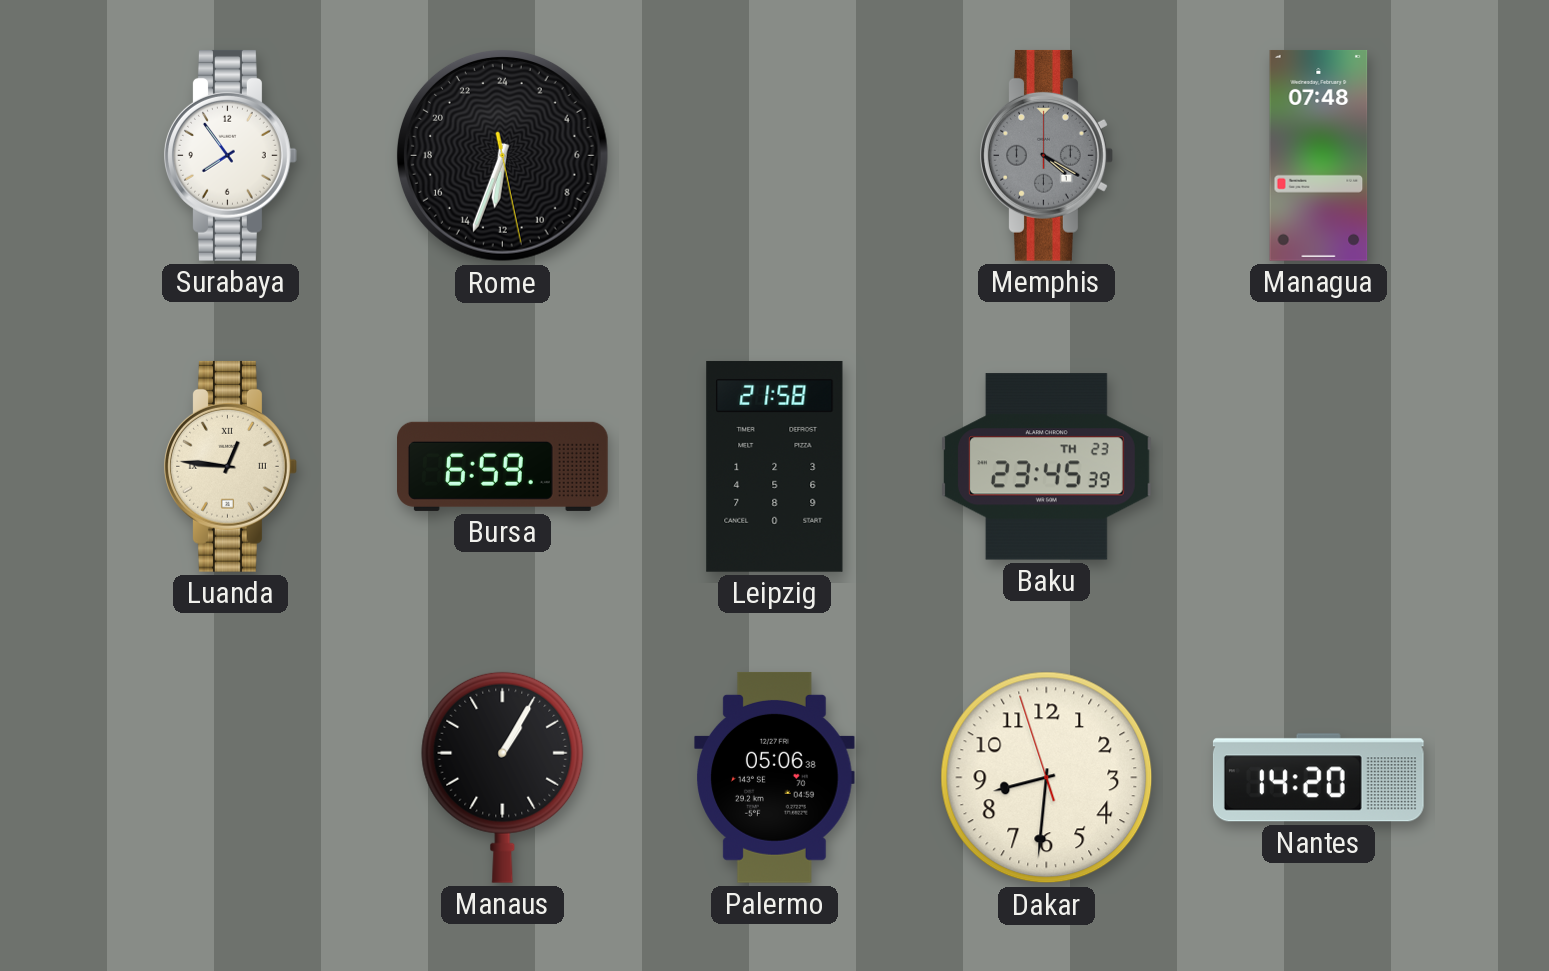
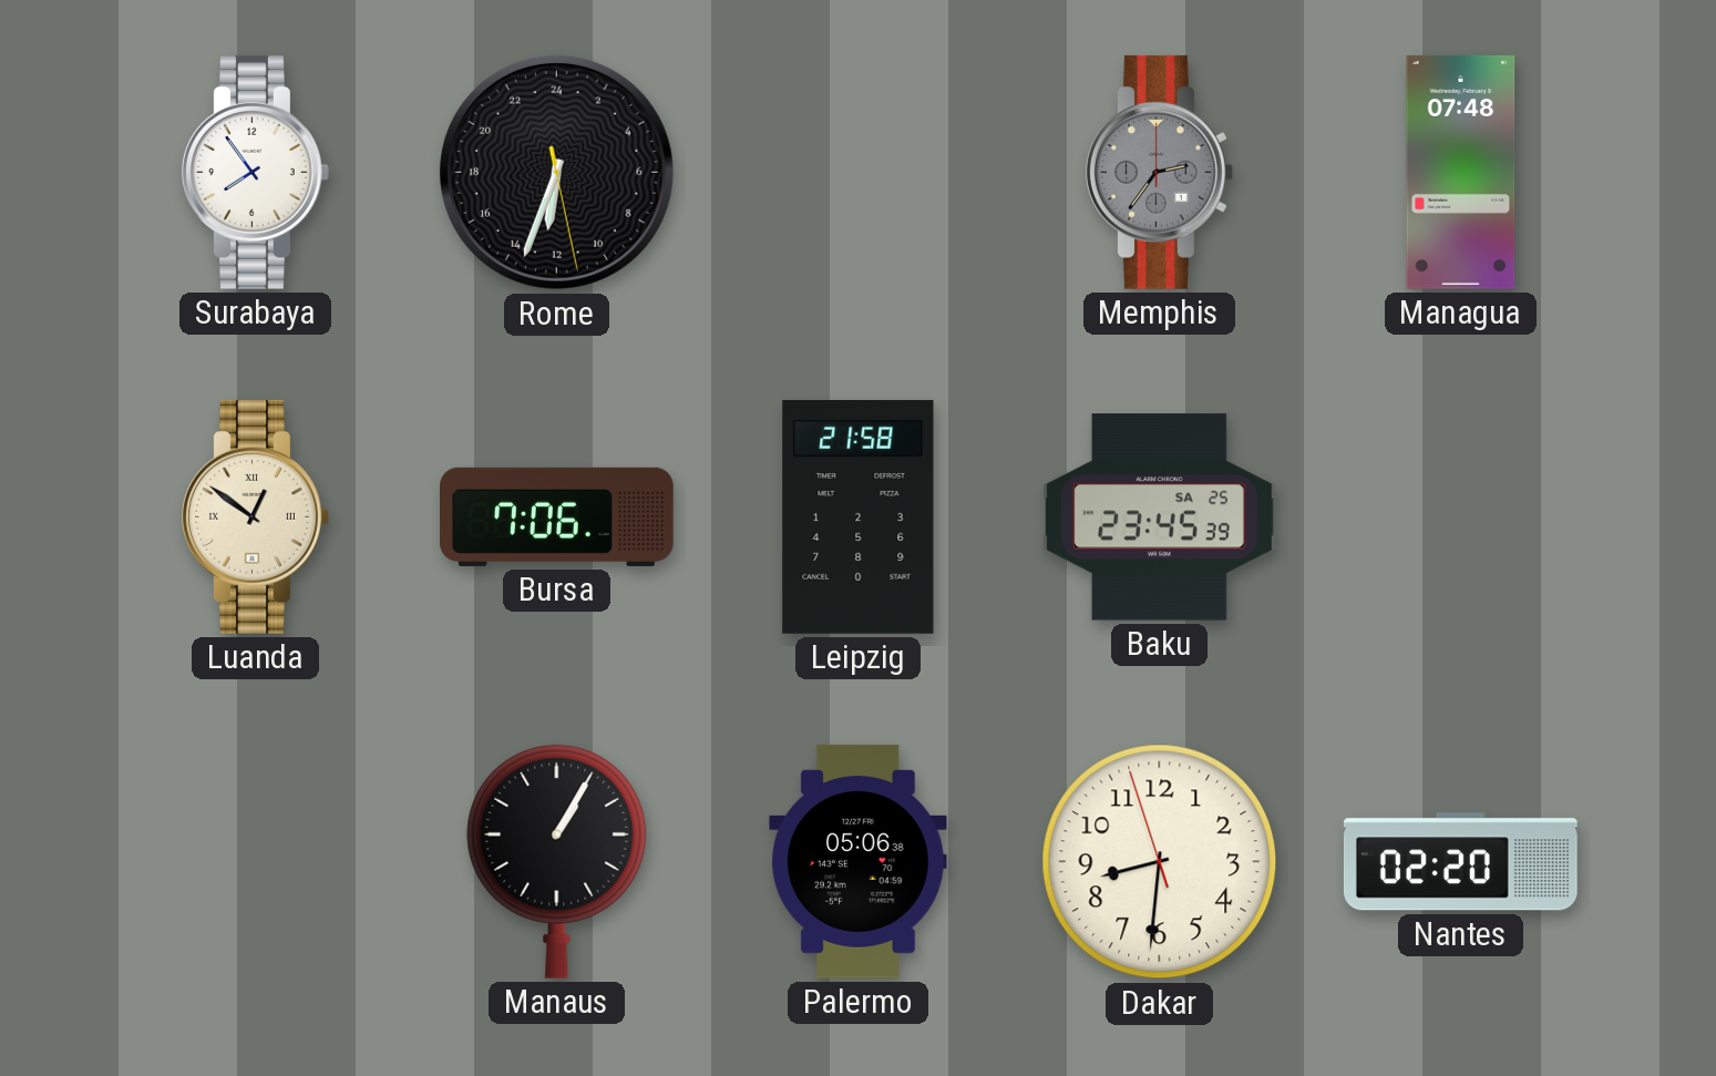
Memphis: 4:20 -> 2:36
Luanda: 12:46 -> 12:51
Bursa: 6:59 -> 7:06
Baku date: TH 23 -> SA 25
Nantes: 14:20 -> 02:20
